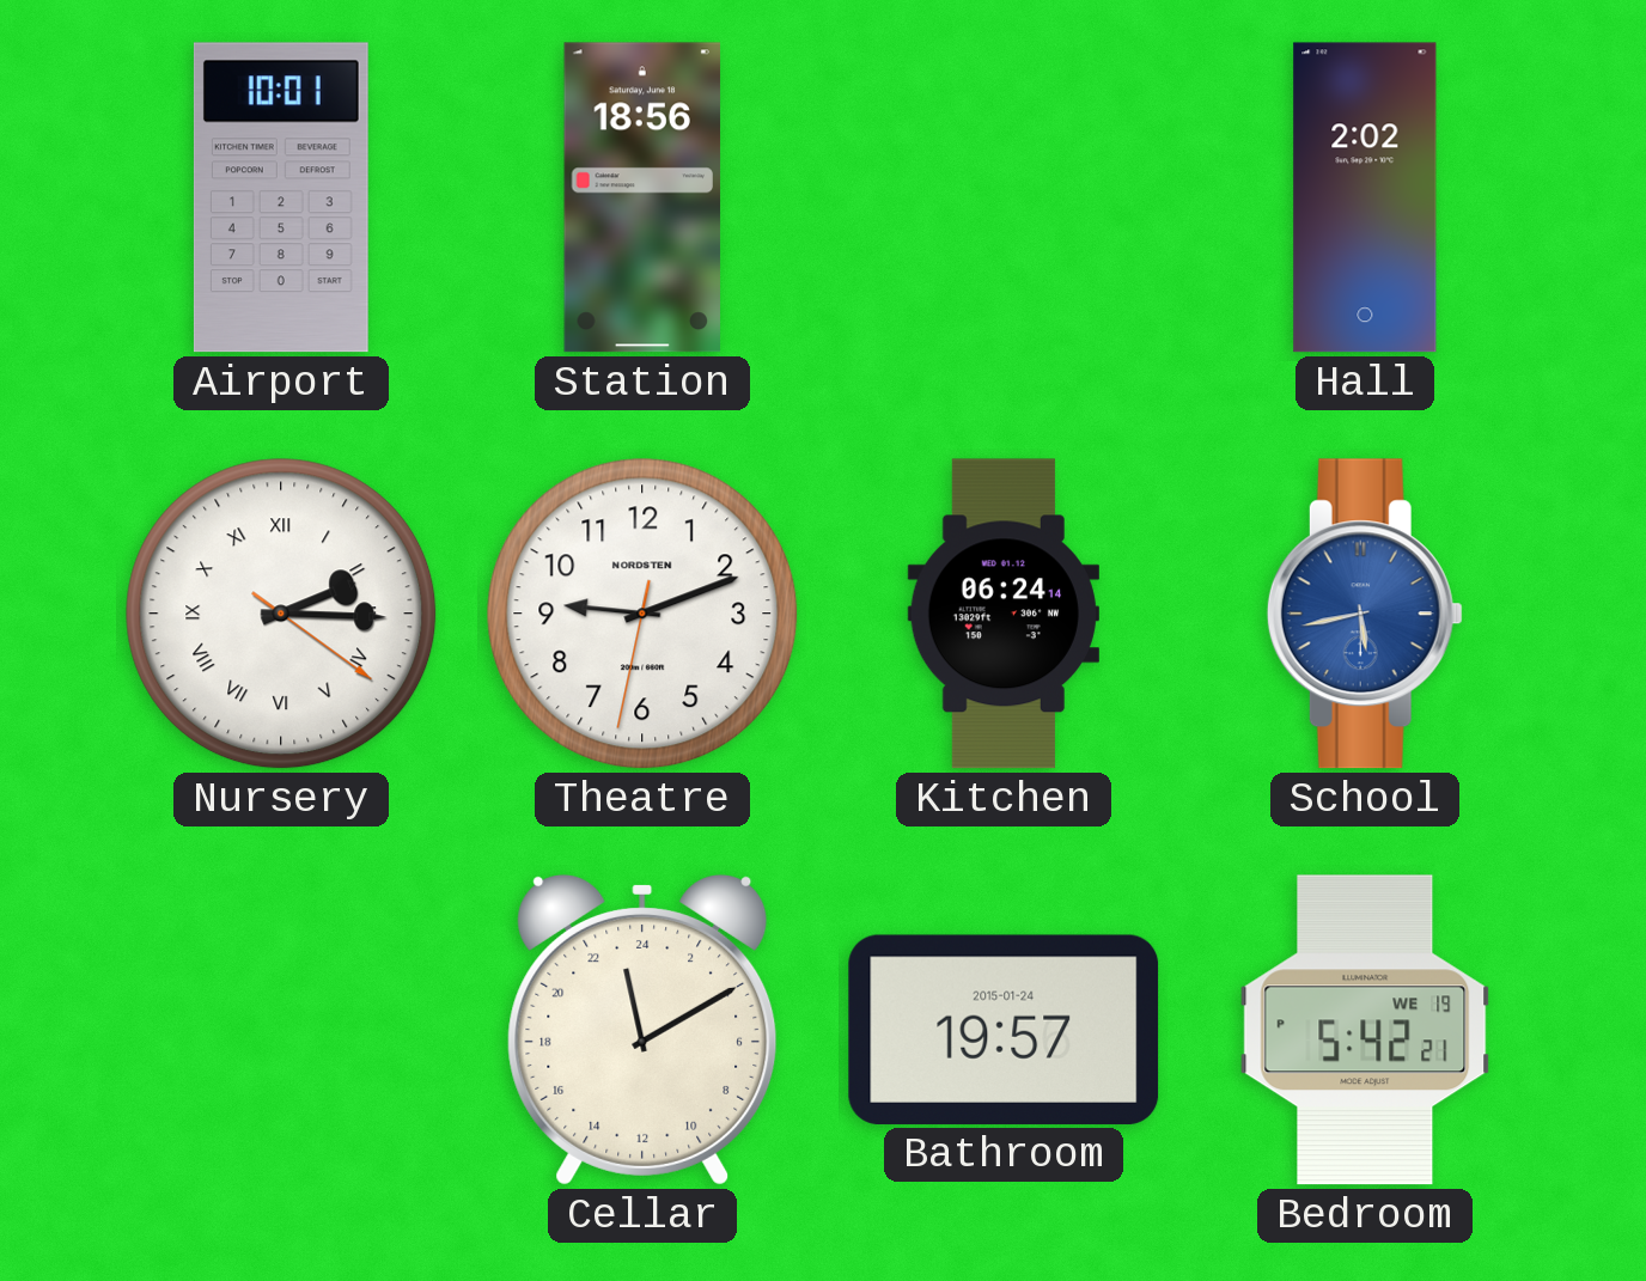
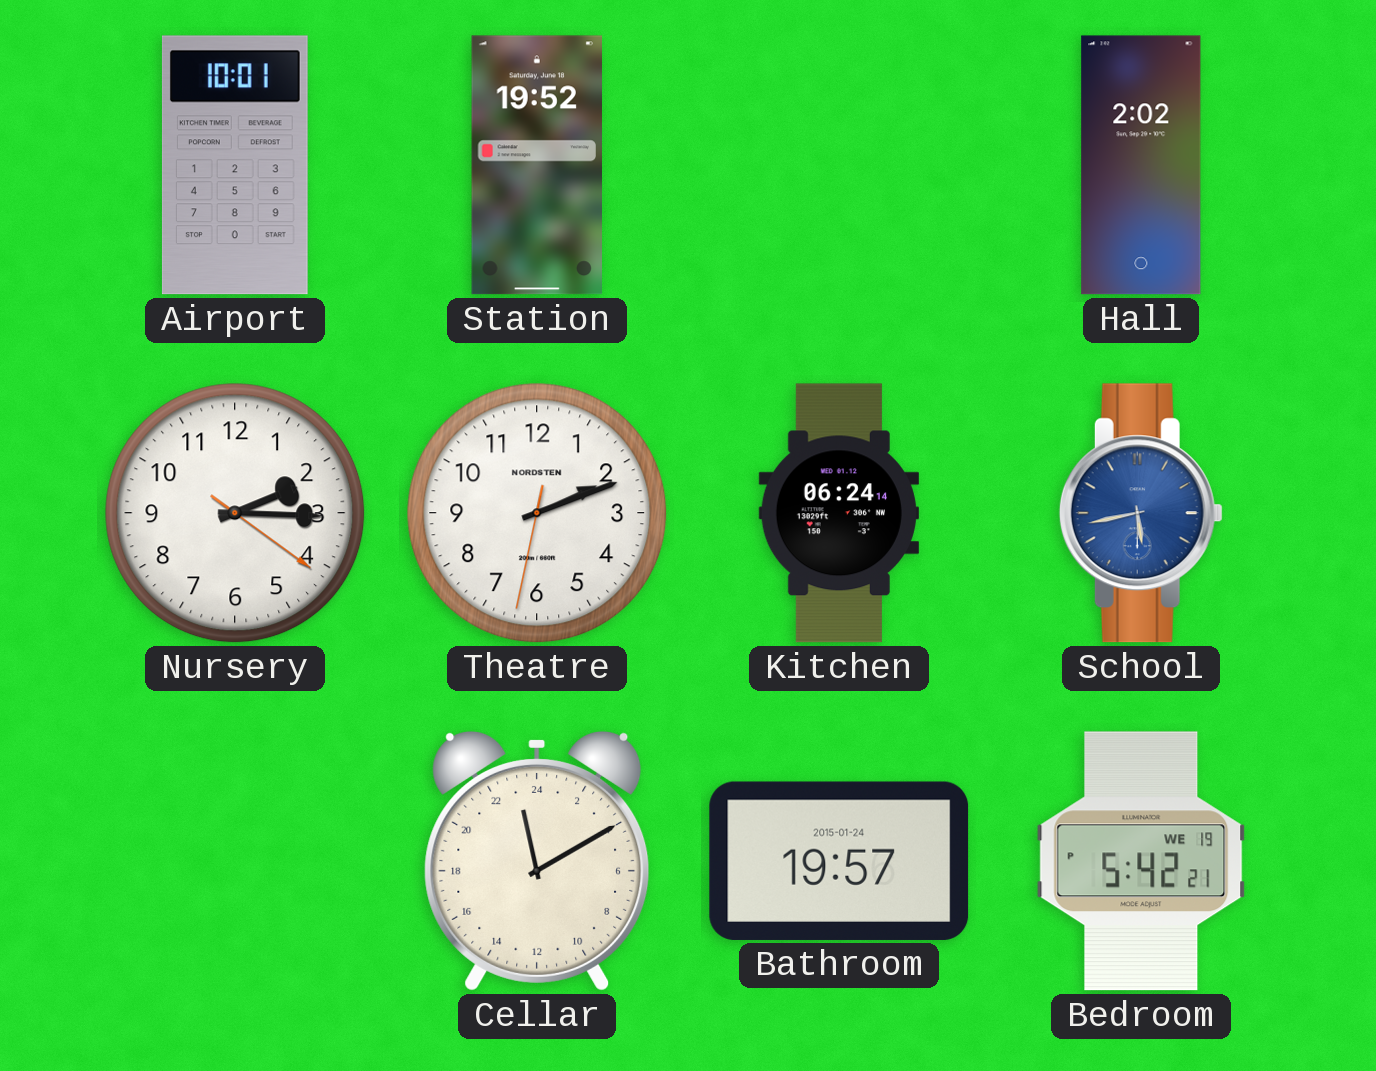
Station: 18:56 -> 19:52
Nursery numerals: Roman -> Arabic
Theatre: 9:11 -> 2:11
